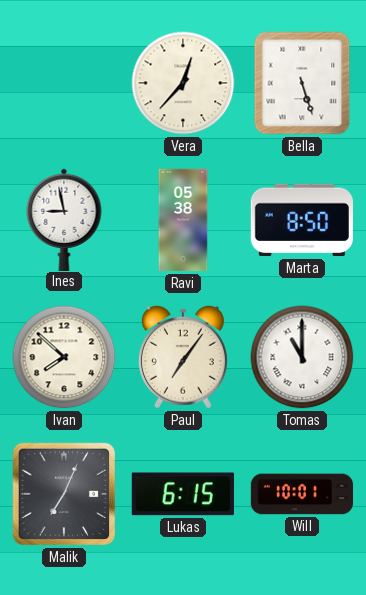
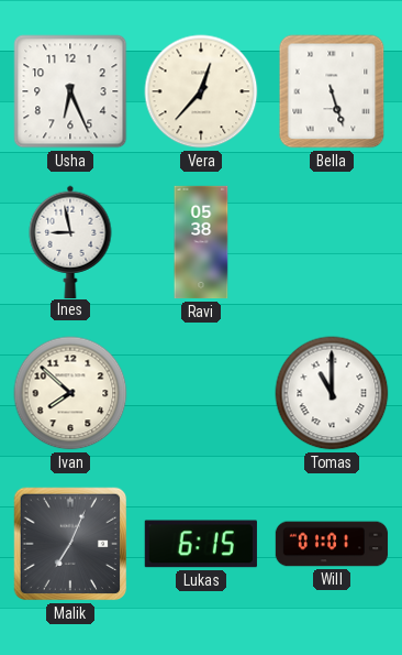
Usha: none -> 6:26
Marta: 8:50 -> none
Paul: 7:06 -> none
Will: 10:01 -> 01:01
